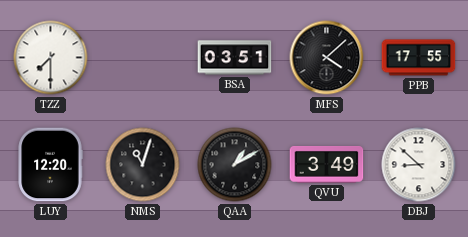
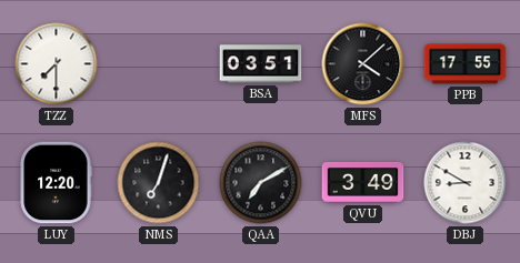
NMS: 11:03 -> 7:03
QAA: 1:10 -> 7:10
DBJ: 8:52 -> 8:50
